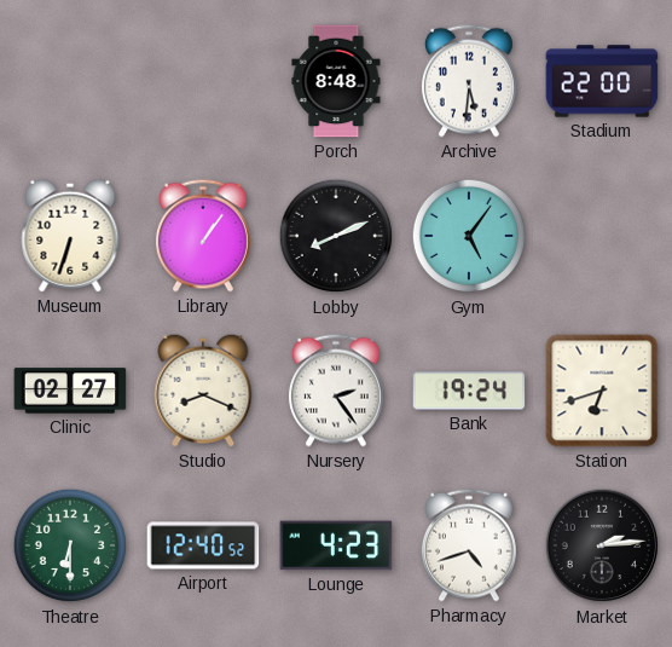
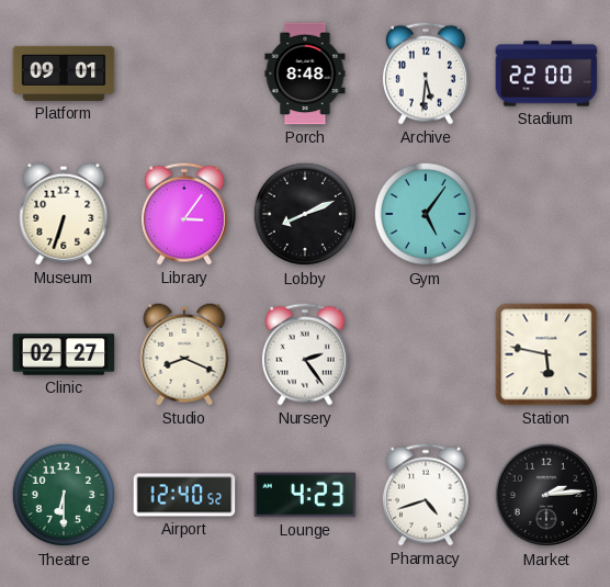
Platform: none -> 09:01
Library: 1:06 -> 3:06
Bank: 19:24 -> none
Station: 6:42 -> 5:47
